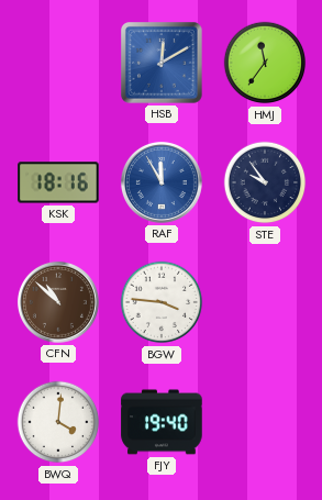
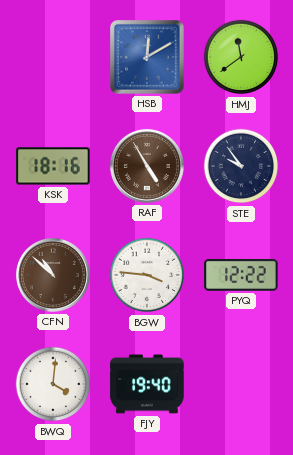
HMJ: 11:36 -> 11:39
RAF: 11:55 -> 4:55
RAF dial: blue -> brown
PYQ: none -> 12:22
